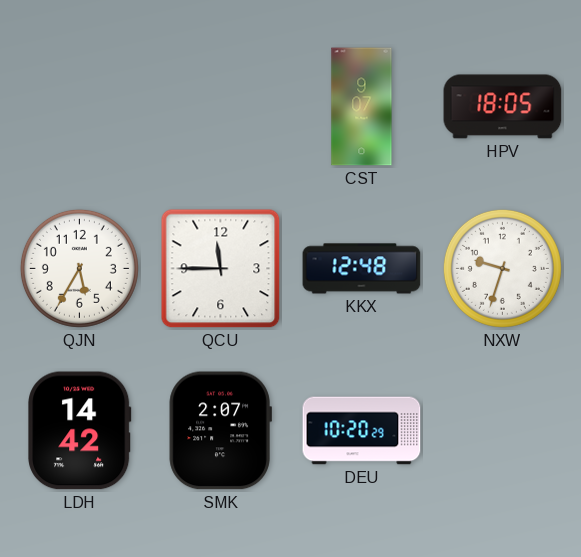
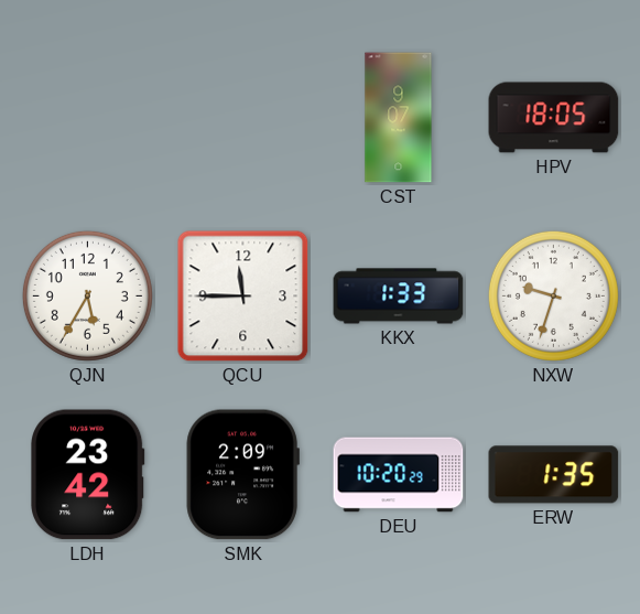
KKX: 12:48 -> 1:33
LDH: 14:42 -> 23:42
SMK: 2:07 -> 2:09
ERW: none -> 1:35
